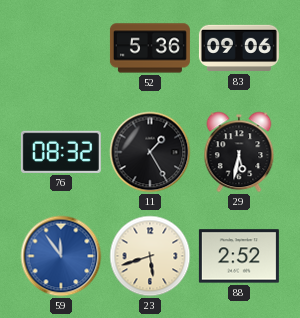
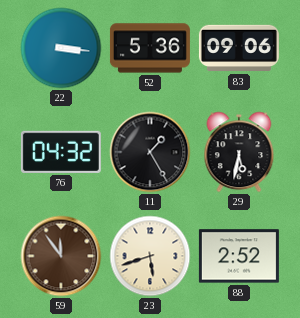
22: none -> 3:16
76: 08:32 -> 04:32
59 dial: blue -> brown
